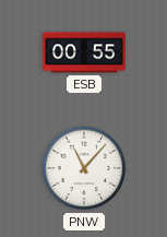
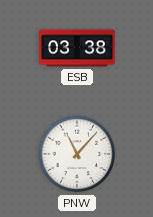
ESB: 00:55 -> 03:38
